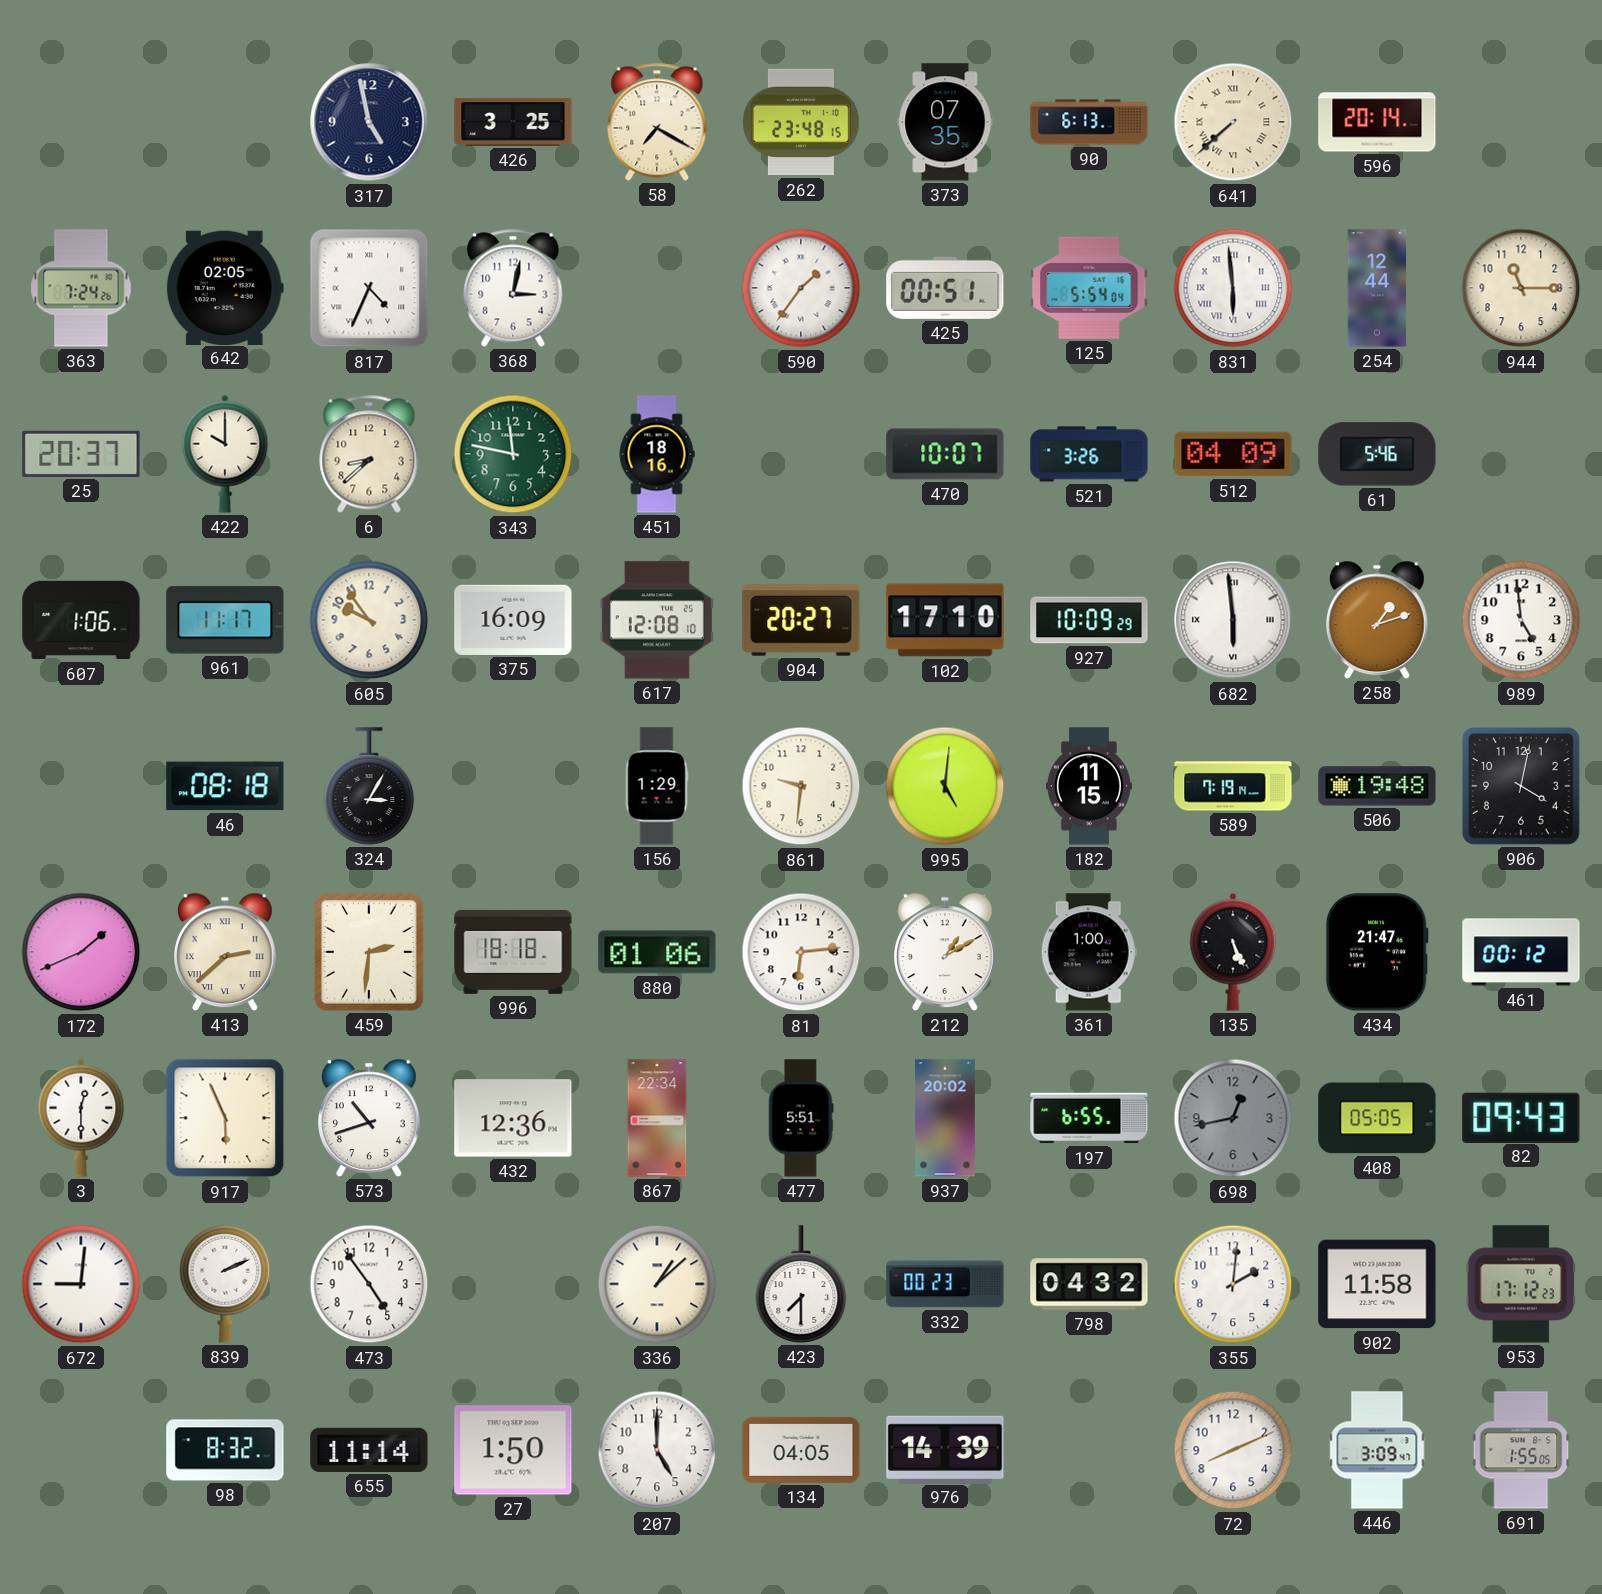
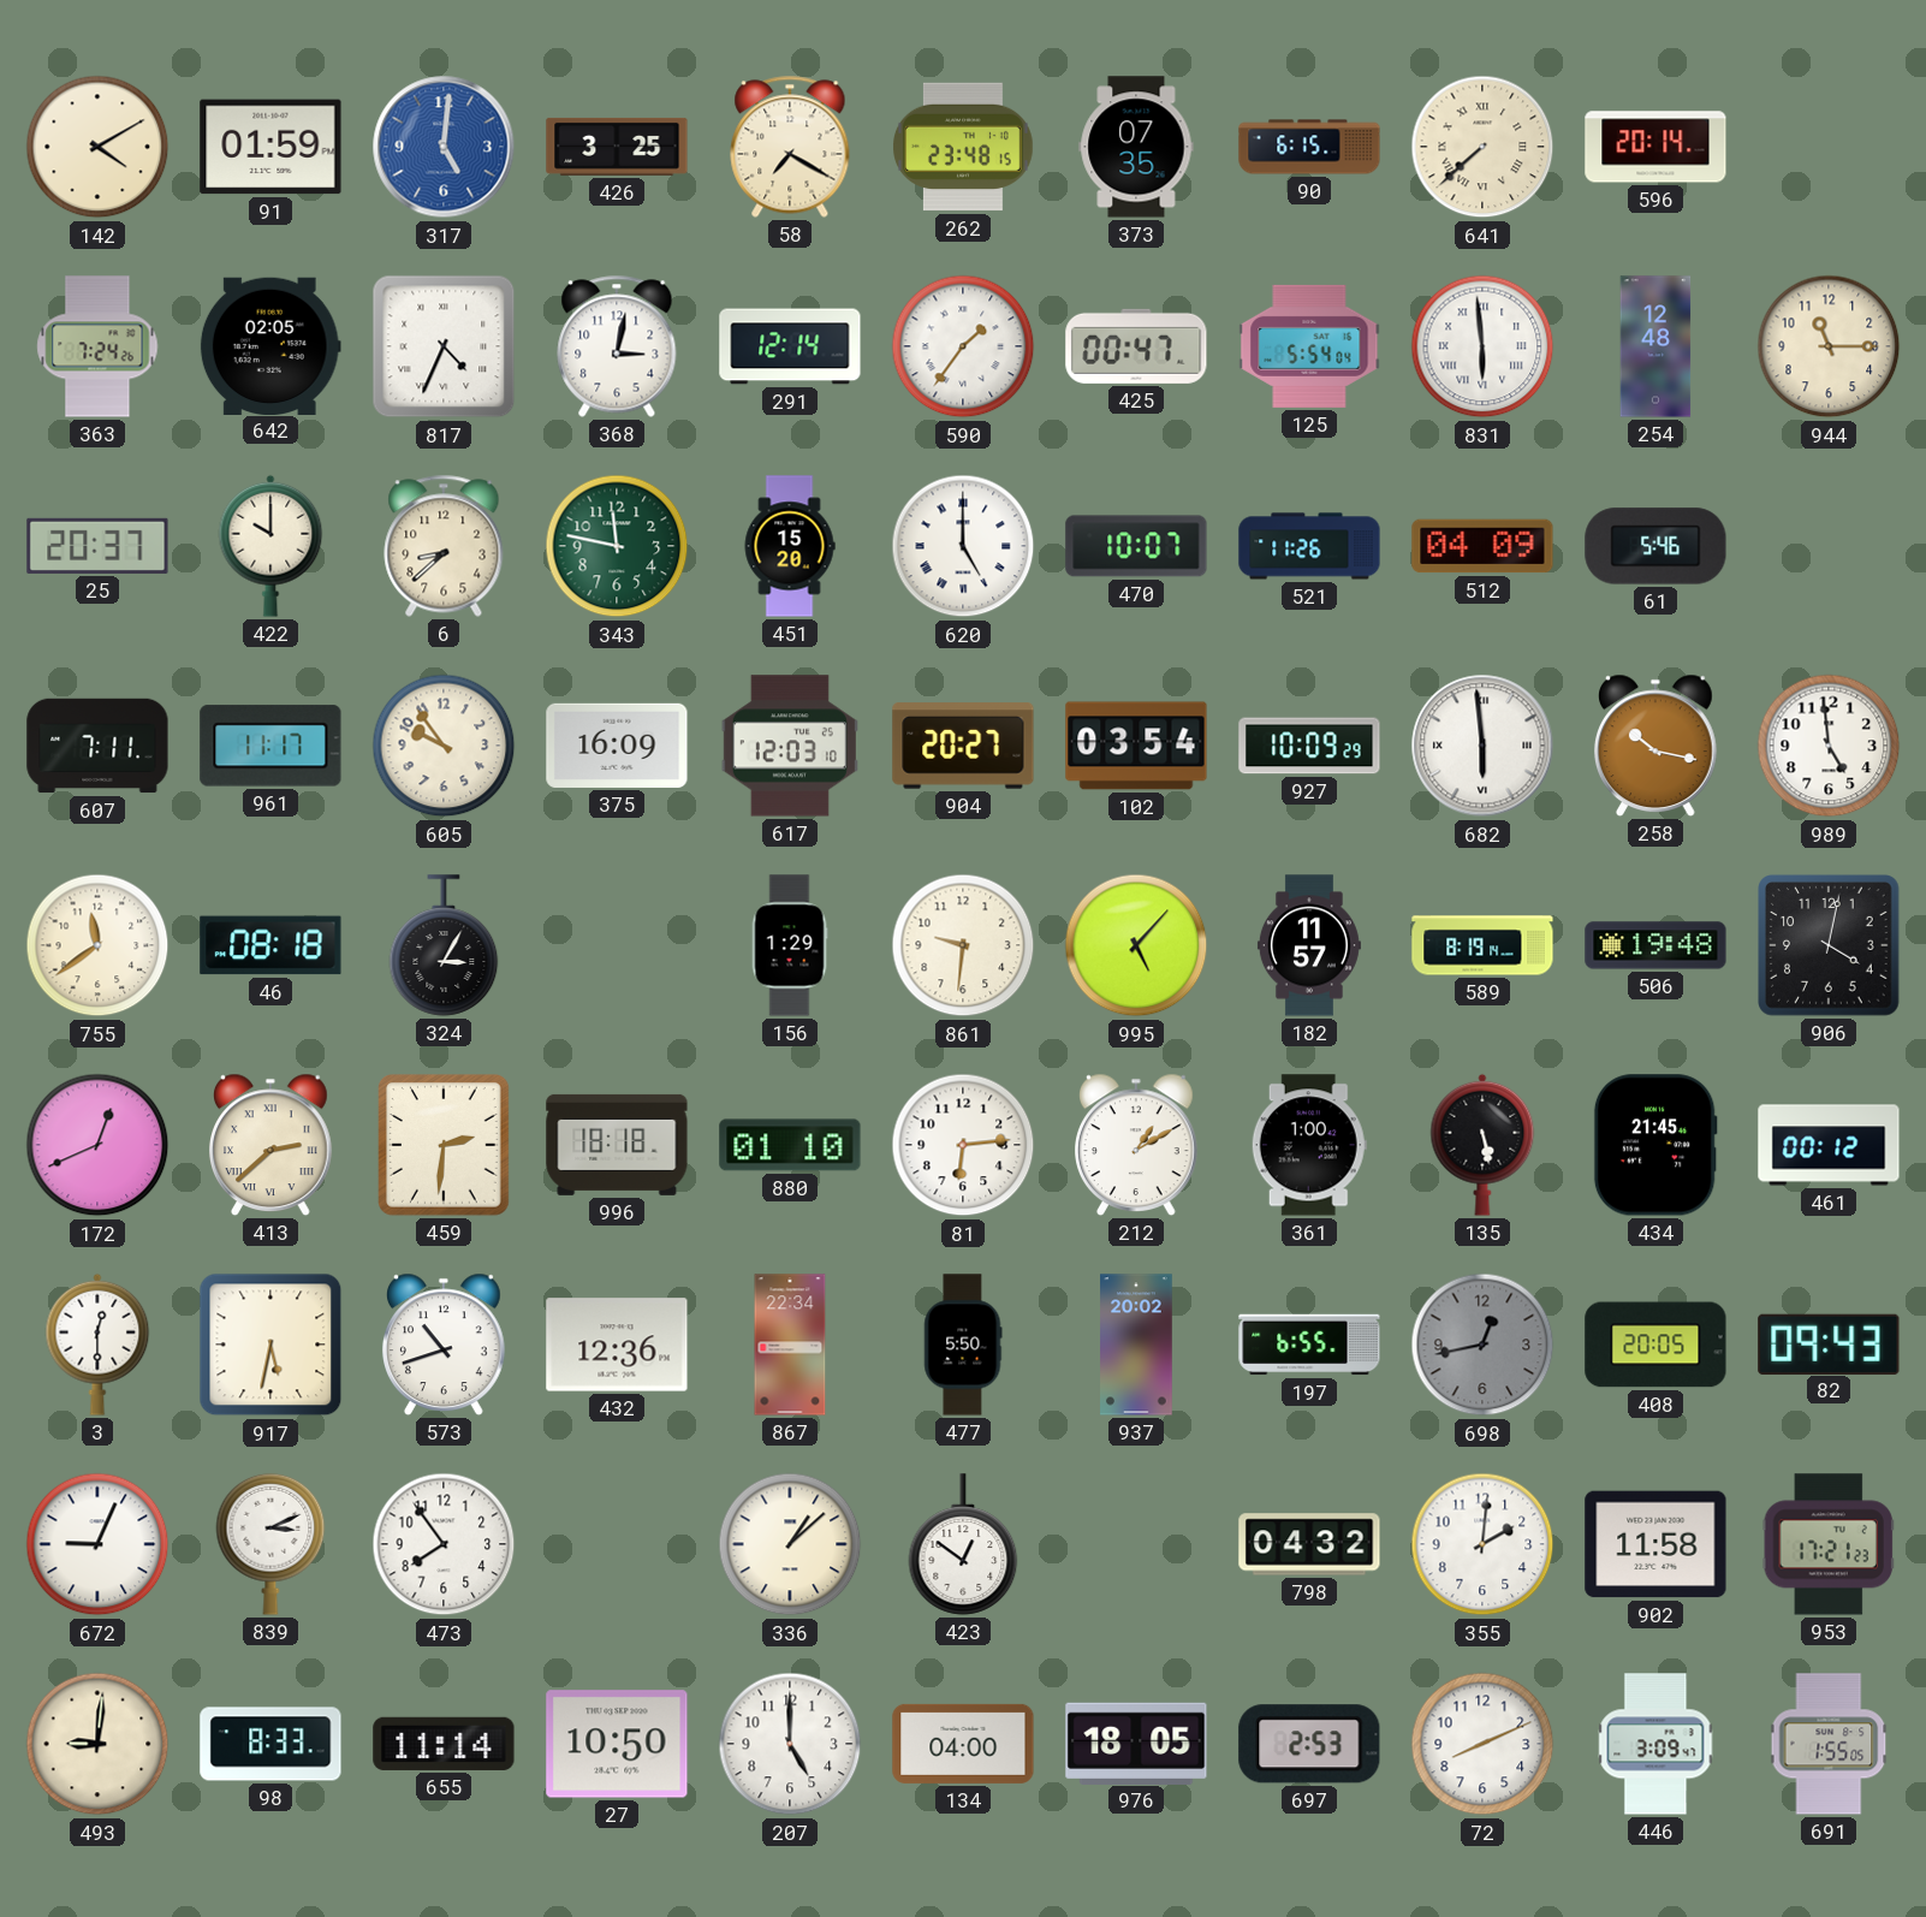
142: none -> 4:10
91: none -> 01:59
317: 4:58 -> 5:01
317 dial: navy -> blue
90: 6:13 -> 6:15
291: none -> 12:14
425: 00:51 -> 00:47
254: 12:44 -> 12:48
451: 18:16 -> 15:20
620: none -> 5:00
521: 3:26 -> 11:26
607: 1:06 -> 7:11
617: 12:08 -> 12:03
102: 17:10 -> 03:54
258: 1:12 -> 10:17
755: none -> 11:39
995: 5:01 -> 5:07
182: 11:15 -> 11:57
589: 7:19 -> 8:19
172: 1:41 -> 12:41
880: 01:06 -> 01:10
135: 5:26 -> 5:28
434: 21:47 -> 21:45
917: 5:56 -> 5:32
477: 5:51 -> 5:50
408: 05:05 -> 20:05
672: 9:01 -> 9:04
839: 2:11 -> 3:11
473: 4:54 -> 7:54
423: 7:30 -> 12:51
332: 00:23 -> none
953: 17:12 -> 17:21
493: none -> 9:01
98: 8:32 -> 8:33
27: 1:50 -> 10:50
134: 04:05 -> 04:00
976: 14:39 -> 18:05
697: none -> 2:53
